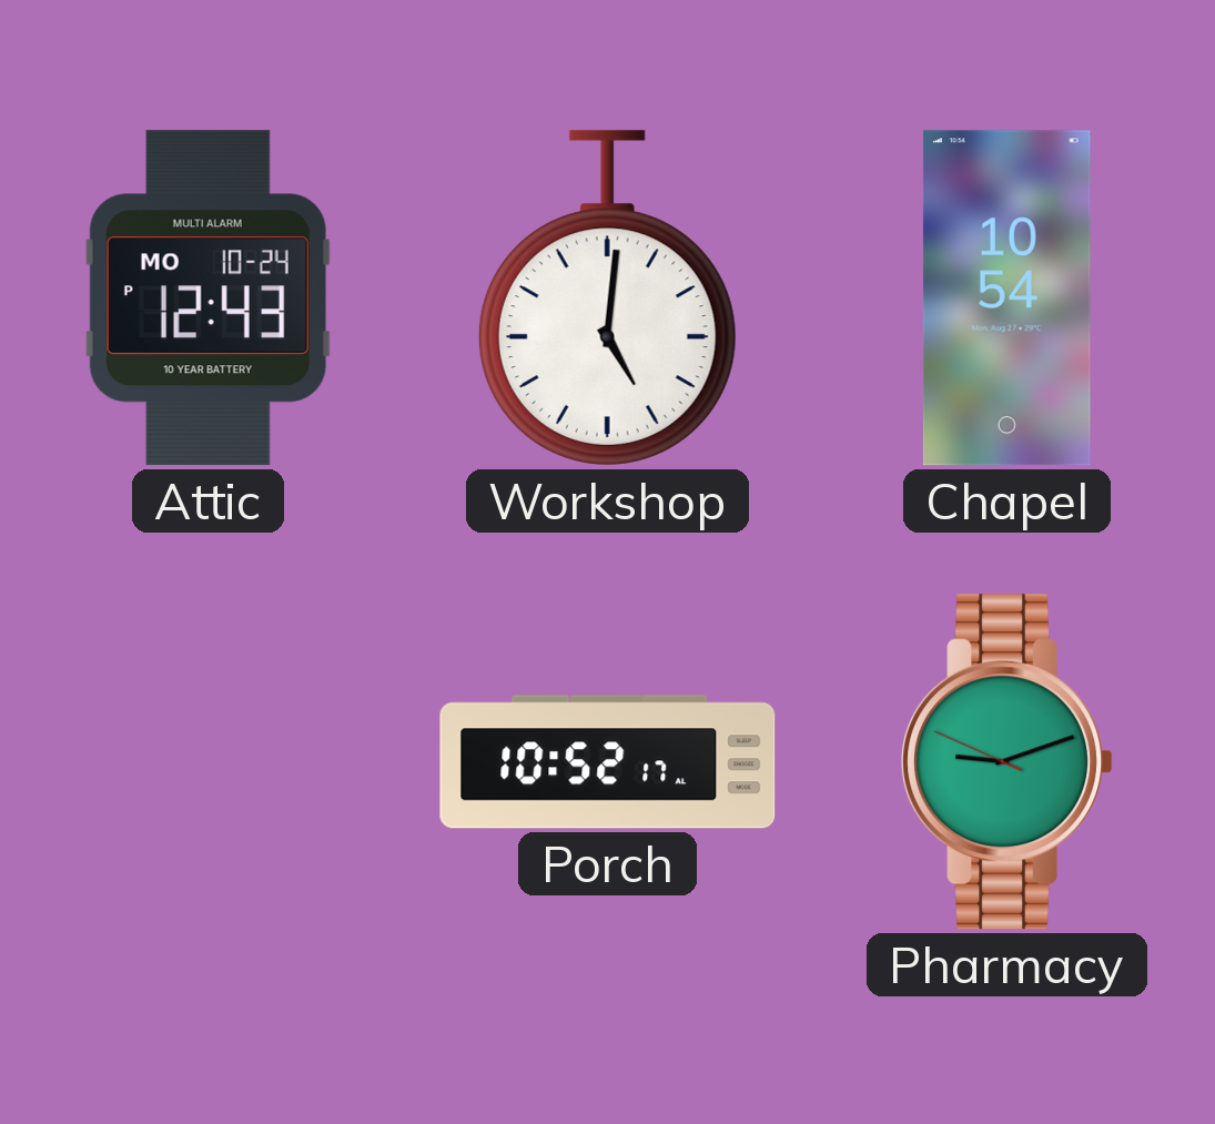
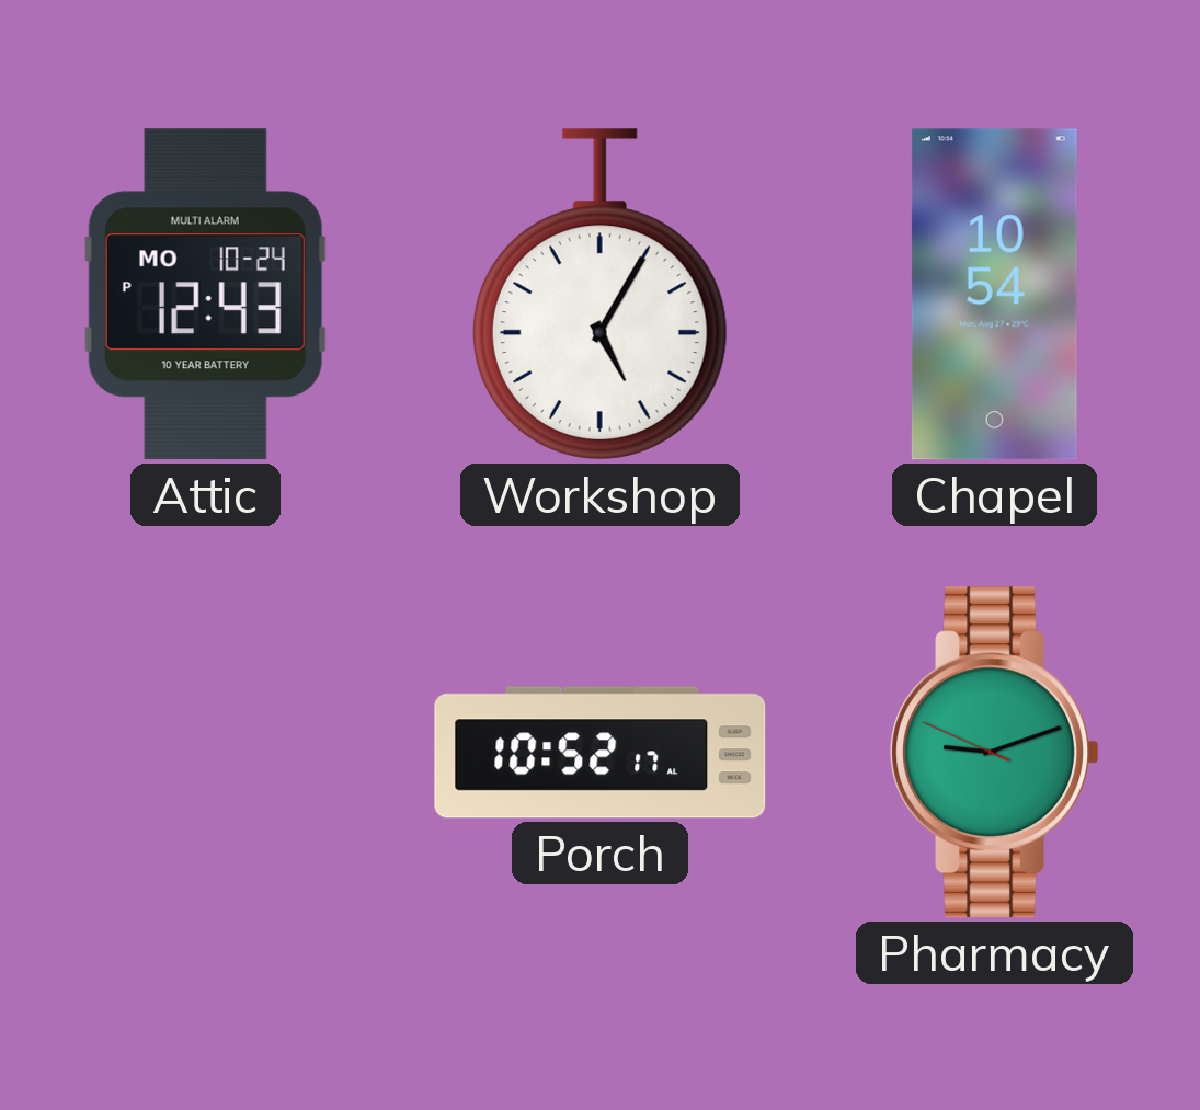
Workshop: 5:01 -> 5:05
